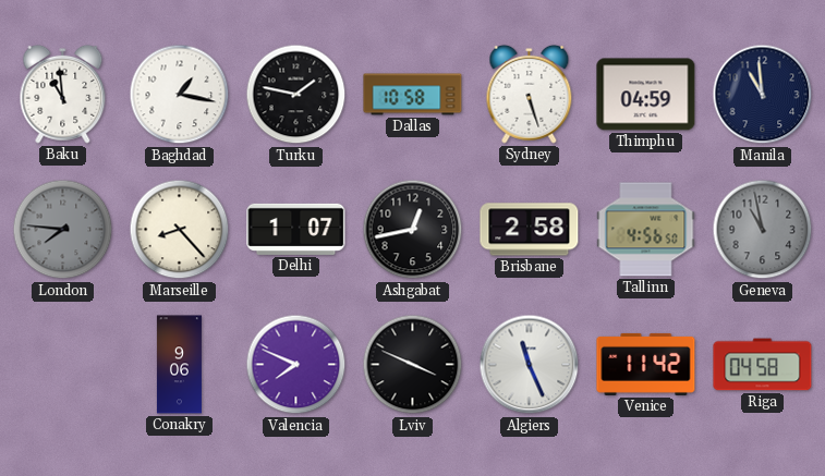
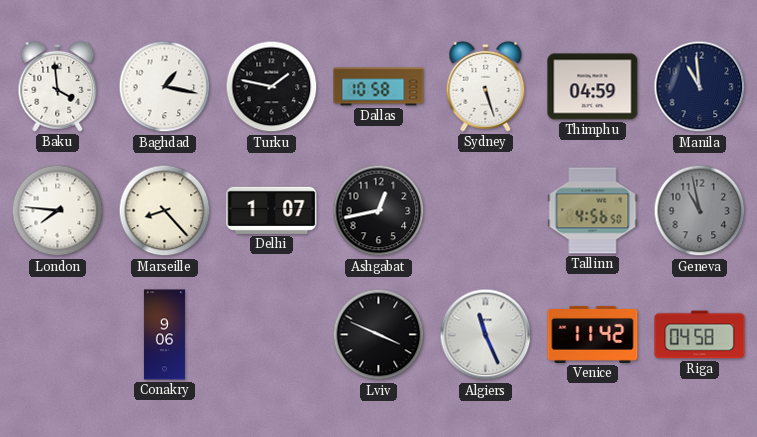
Baku: 10:59 -> 3:59
London dial: grey -> white
Brisbane: 2:58 -> none
Valencia: 7:49 -> none
